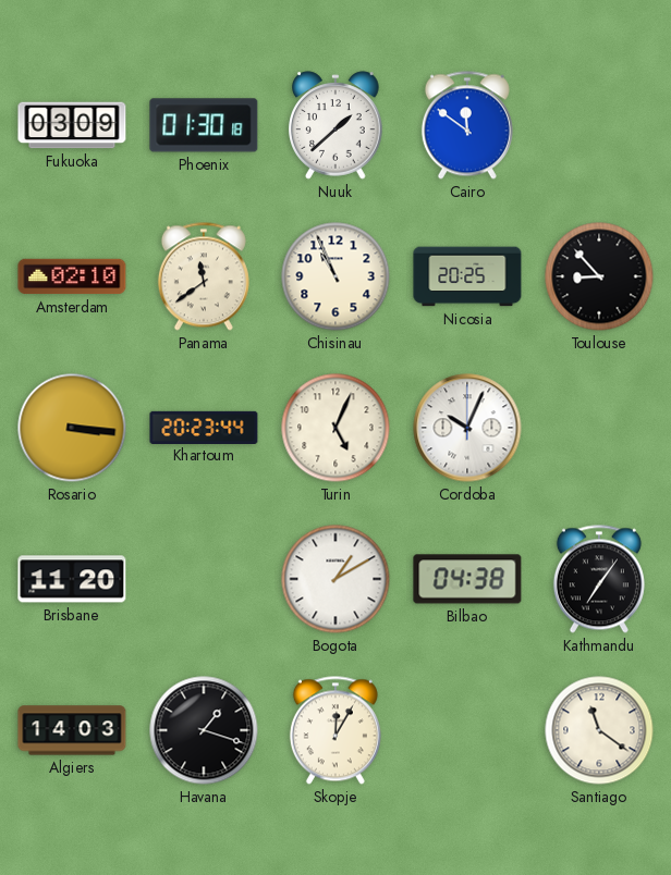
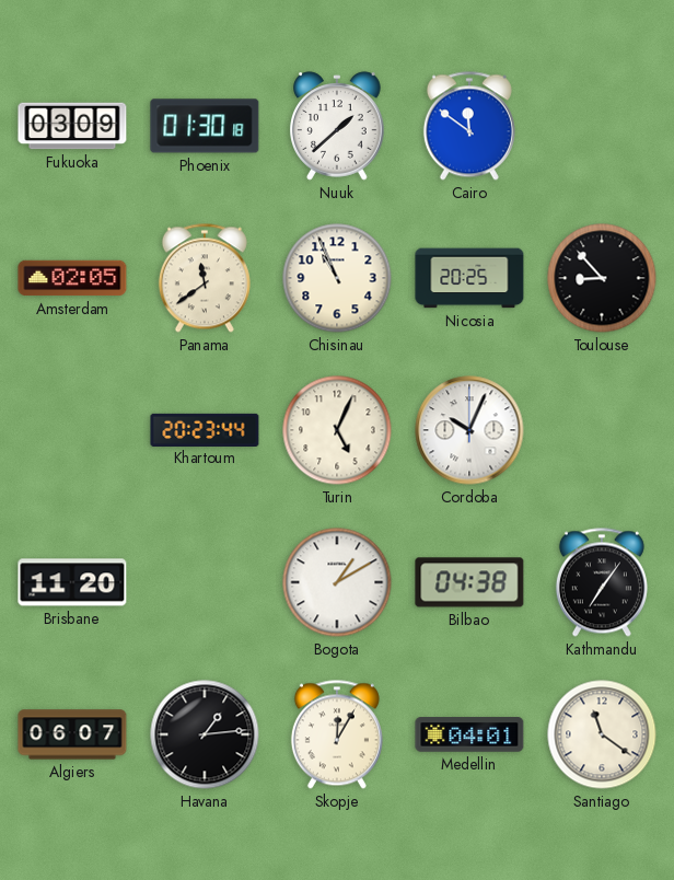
Amsterdam: 02:10 -> 02:05
Rosario: 3:16 -> none
Algiers: 14:03 -> 06:07
Havana: 1:18 -> 1:14
Medellin: none -> 04:01
